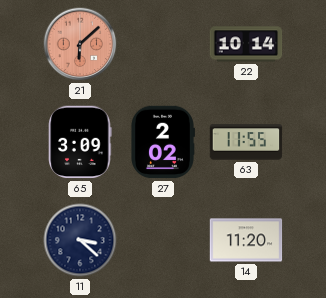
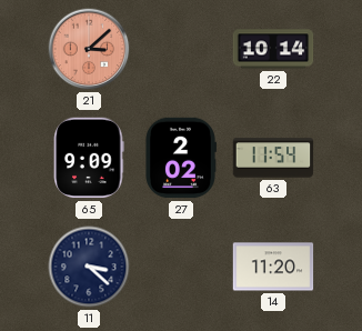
21: 6:08 -> 3:08
65: 3:09 -> 9:09
63: 11:55 -> 11:54
